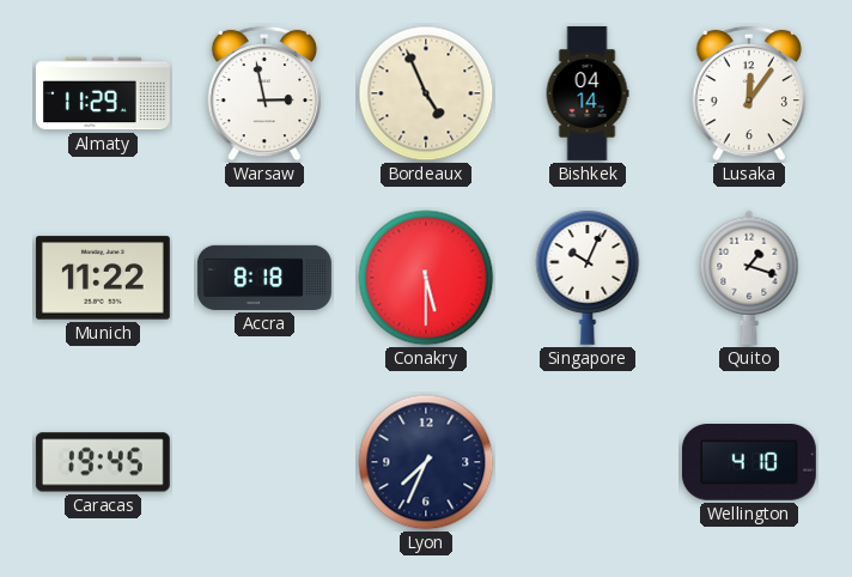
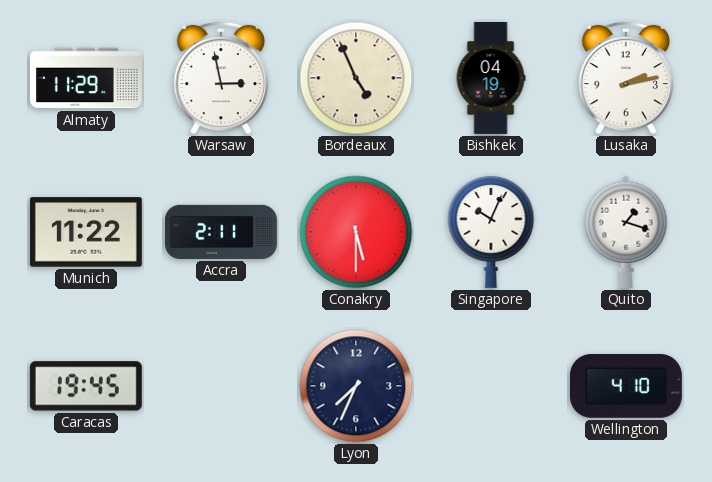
Bishkek: 04:14 -> 04:19
Lusaka: 12:06 -> 2:13
Accra: 8:18 -> 2:11
